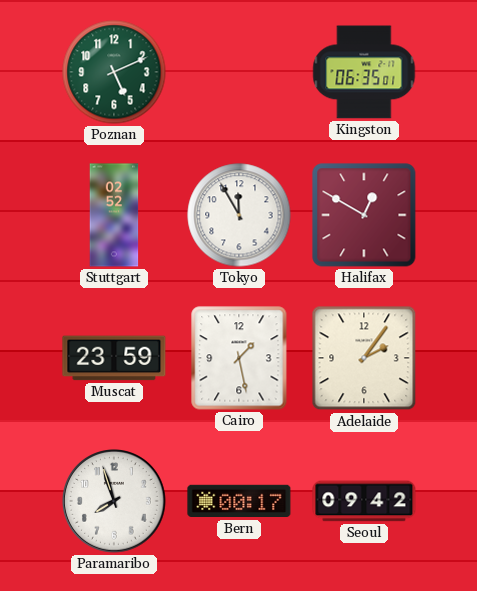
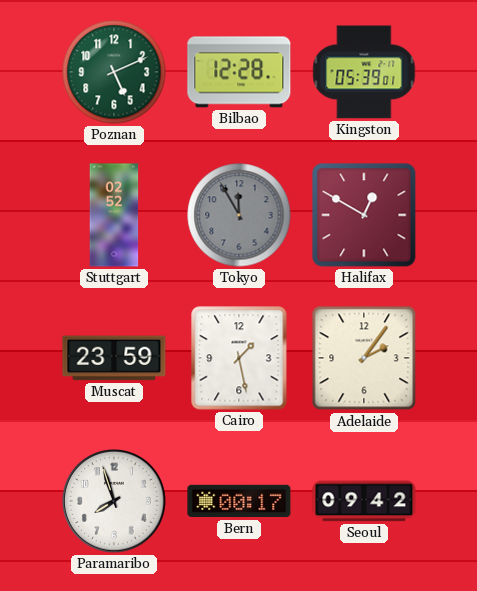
Bilbao: none -> 12:28
Kingston: 06:35 -> 05:39
Tokyo dial: white -> grey
